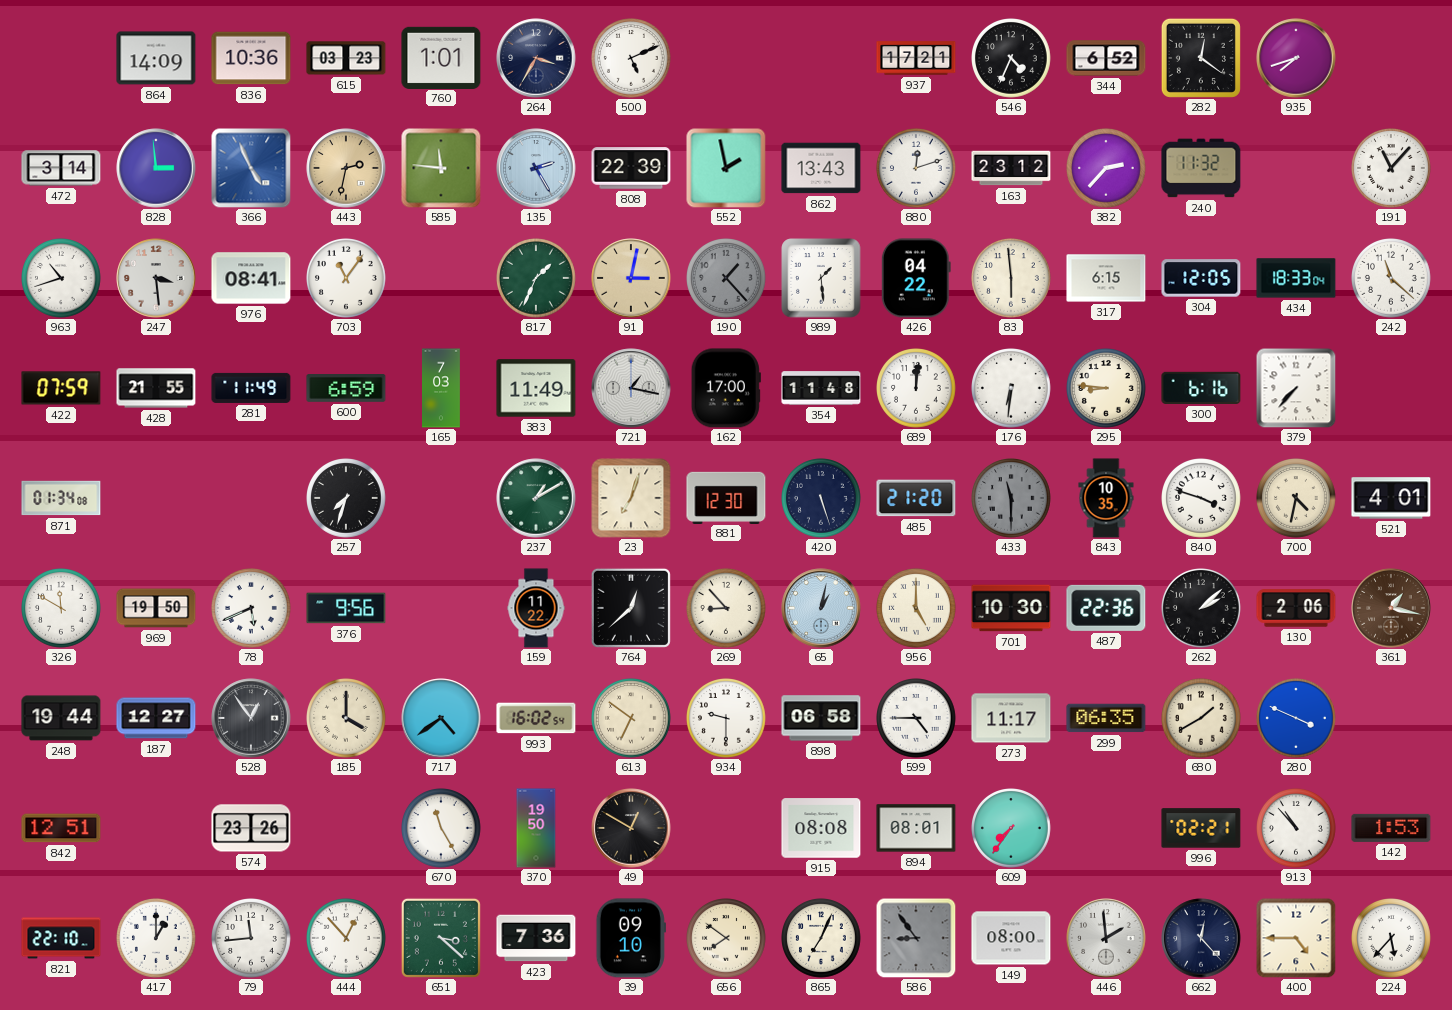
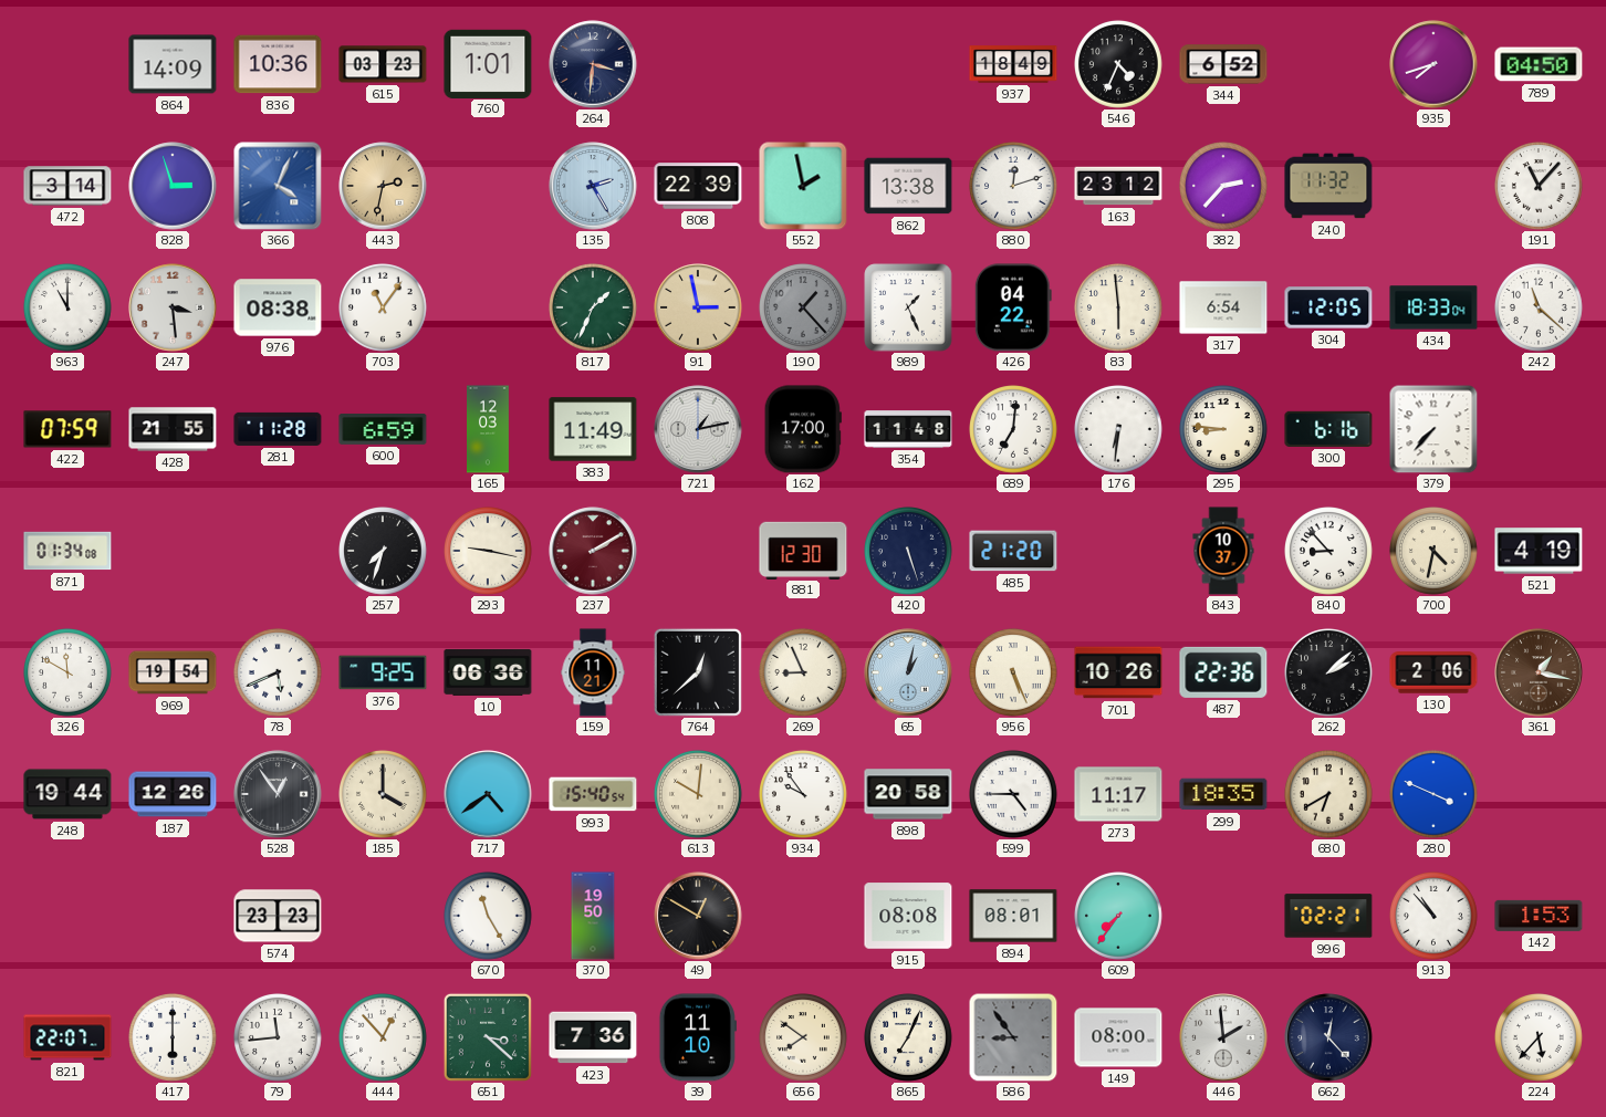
264: 3:35 -> 3:31
500: 5:11 -> none
937: 17:21 -> 18:49
282: 12:21 -> none
789: none -> 04:50
828: 2:59 -> 2:57
366: 4:56 -> 4:04
585: 11:46 -> none
862: 13:43 -> 13:38
963: 10:42 -> 11:00
976: 08:41 -> 08:38
91: 3:02 -> 2:58
989: 1:29 -> 1:26
317: 6:15 -> 6:54
281: 11:49 -> 11:28
165: 7:03 -> 12:03
721: 1:17 -> 1:13
689: 12:01 -> 7:01
293: none -> 9:17
237: 1:10 -> 2:10
237 dial: green -> burgundy
23: 7:03 -> none
433: 11:30 -> none
843: 10:35 -> 10:37
840: 3:48 -> 8:53
521: 4:01 -> 4:19
969: 19:50 -> 19:54
376: 9:56 -> 9:25
10: none -> 06:36
159: 11:22 -> 11:21
269: 8:53 -> 8:56
956: 5:00 -> 5:26
701: 10:30 -> 10:26
187: 12:27 -> 12:26
993: 16:02 -> 15:40
613: 6:51 -> 10:01
934: 9:30 -> 9:54
898: 06:58 -> 20:58
299: 06:35 -> 18:35
680: 1:40 -> 6:40
842: 12:51 -> none
574: 23:26 -> 23:23
821: 22:10 -> 22:07
417: 1:00 -> 6:00
39: 09:10 -> 11:10
400: 4:45 -> none
